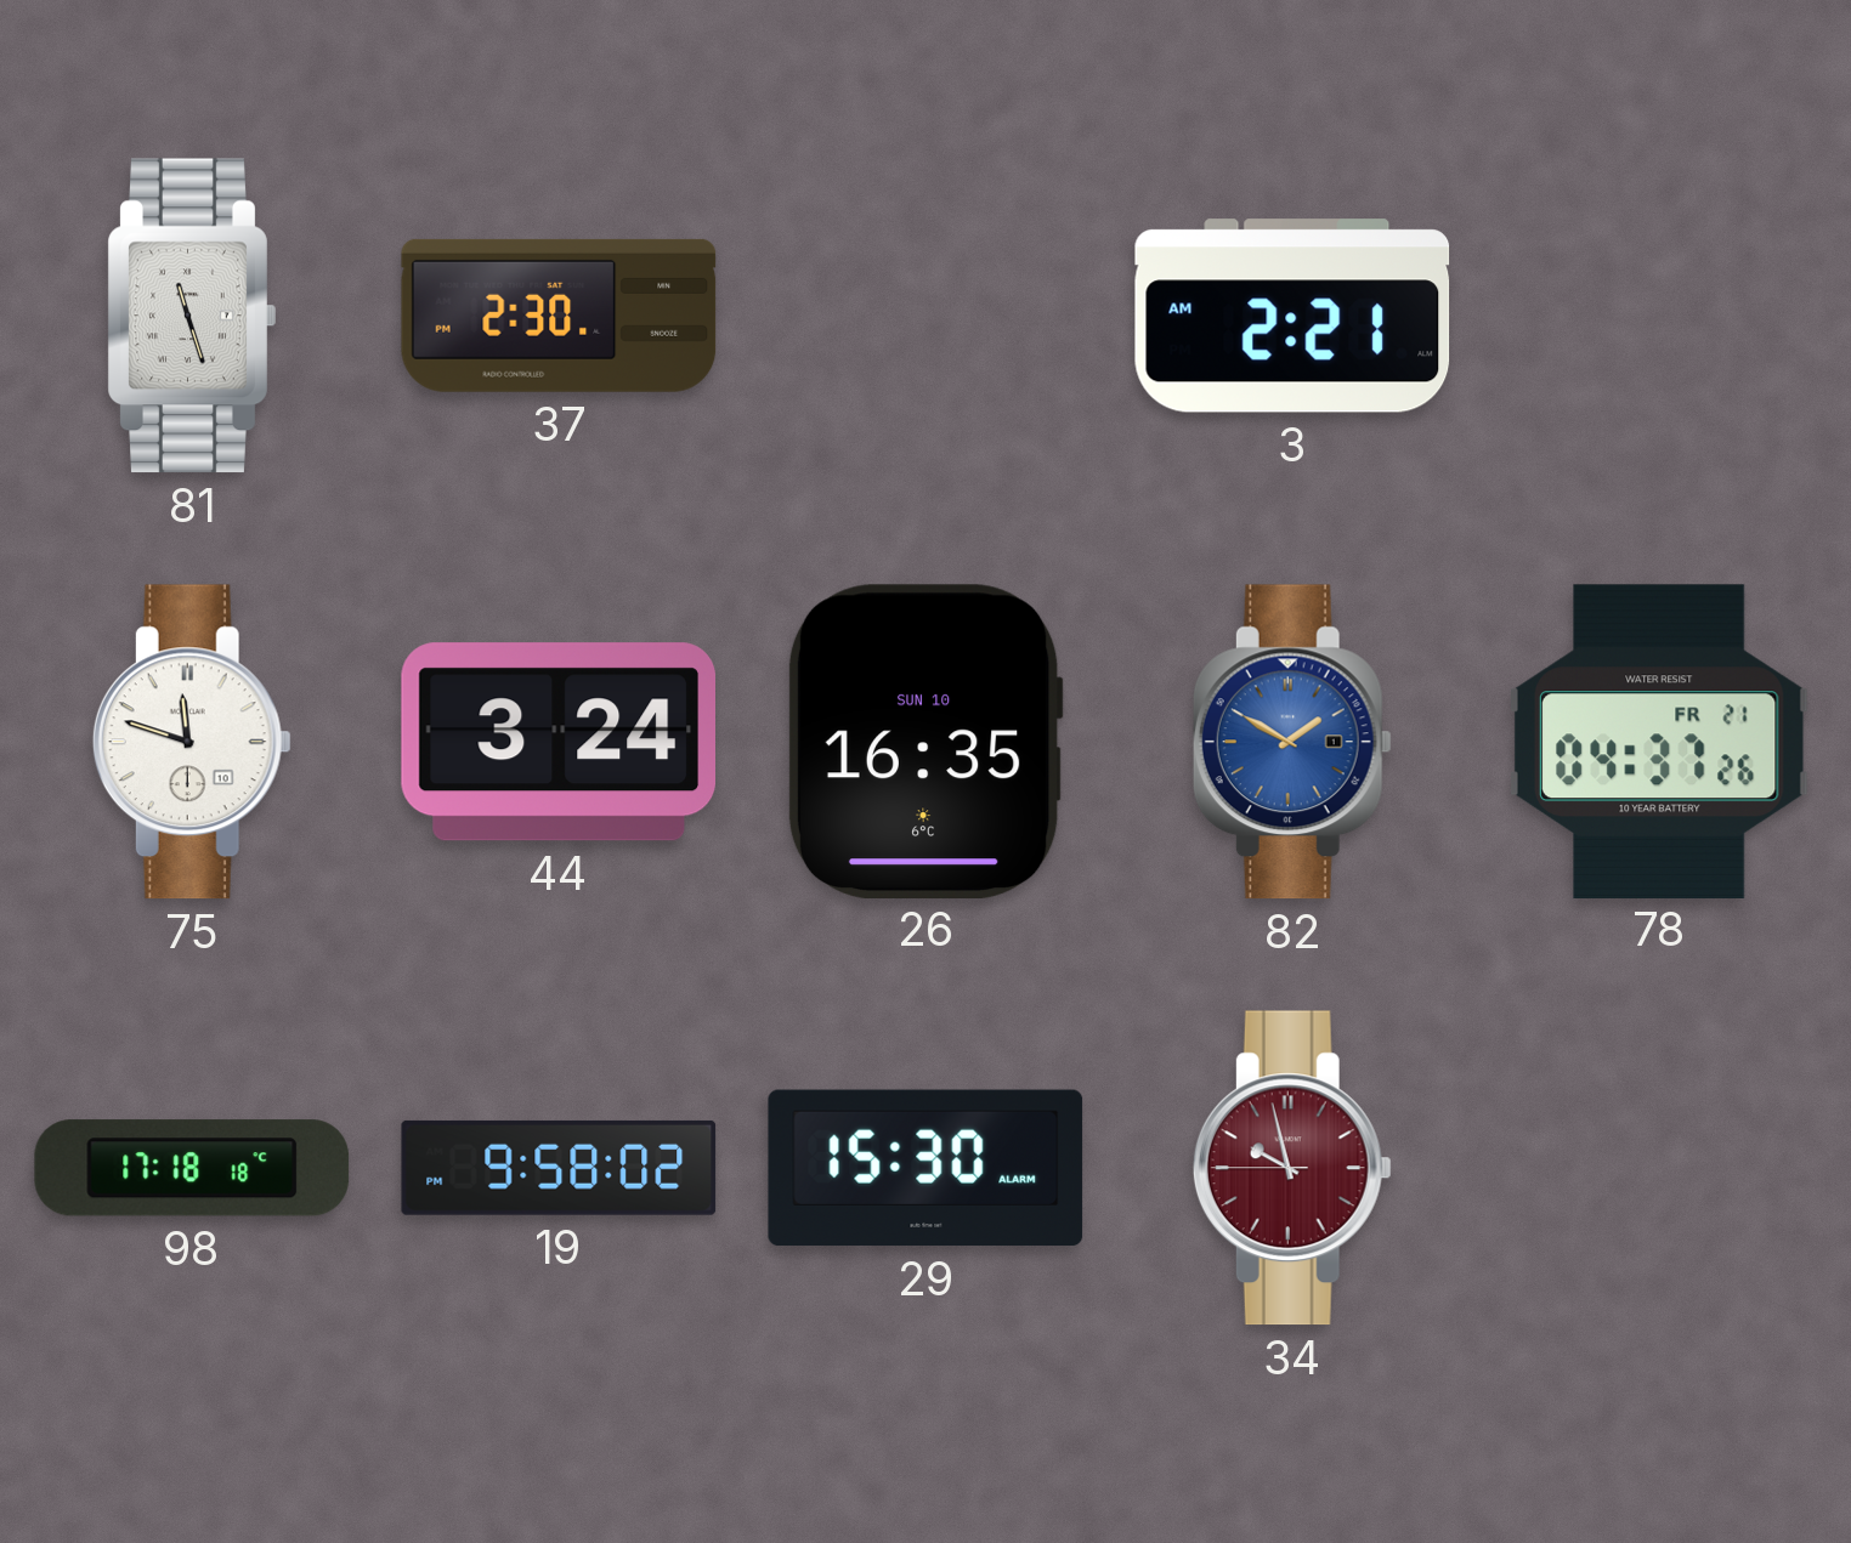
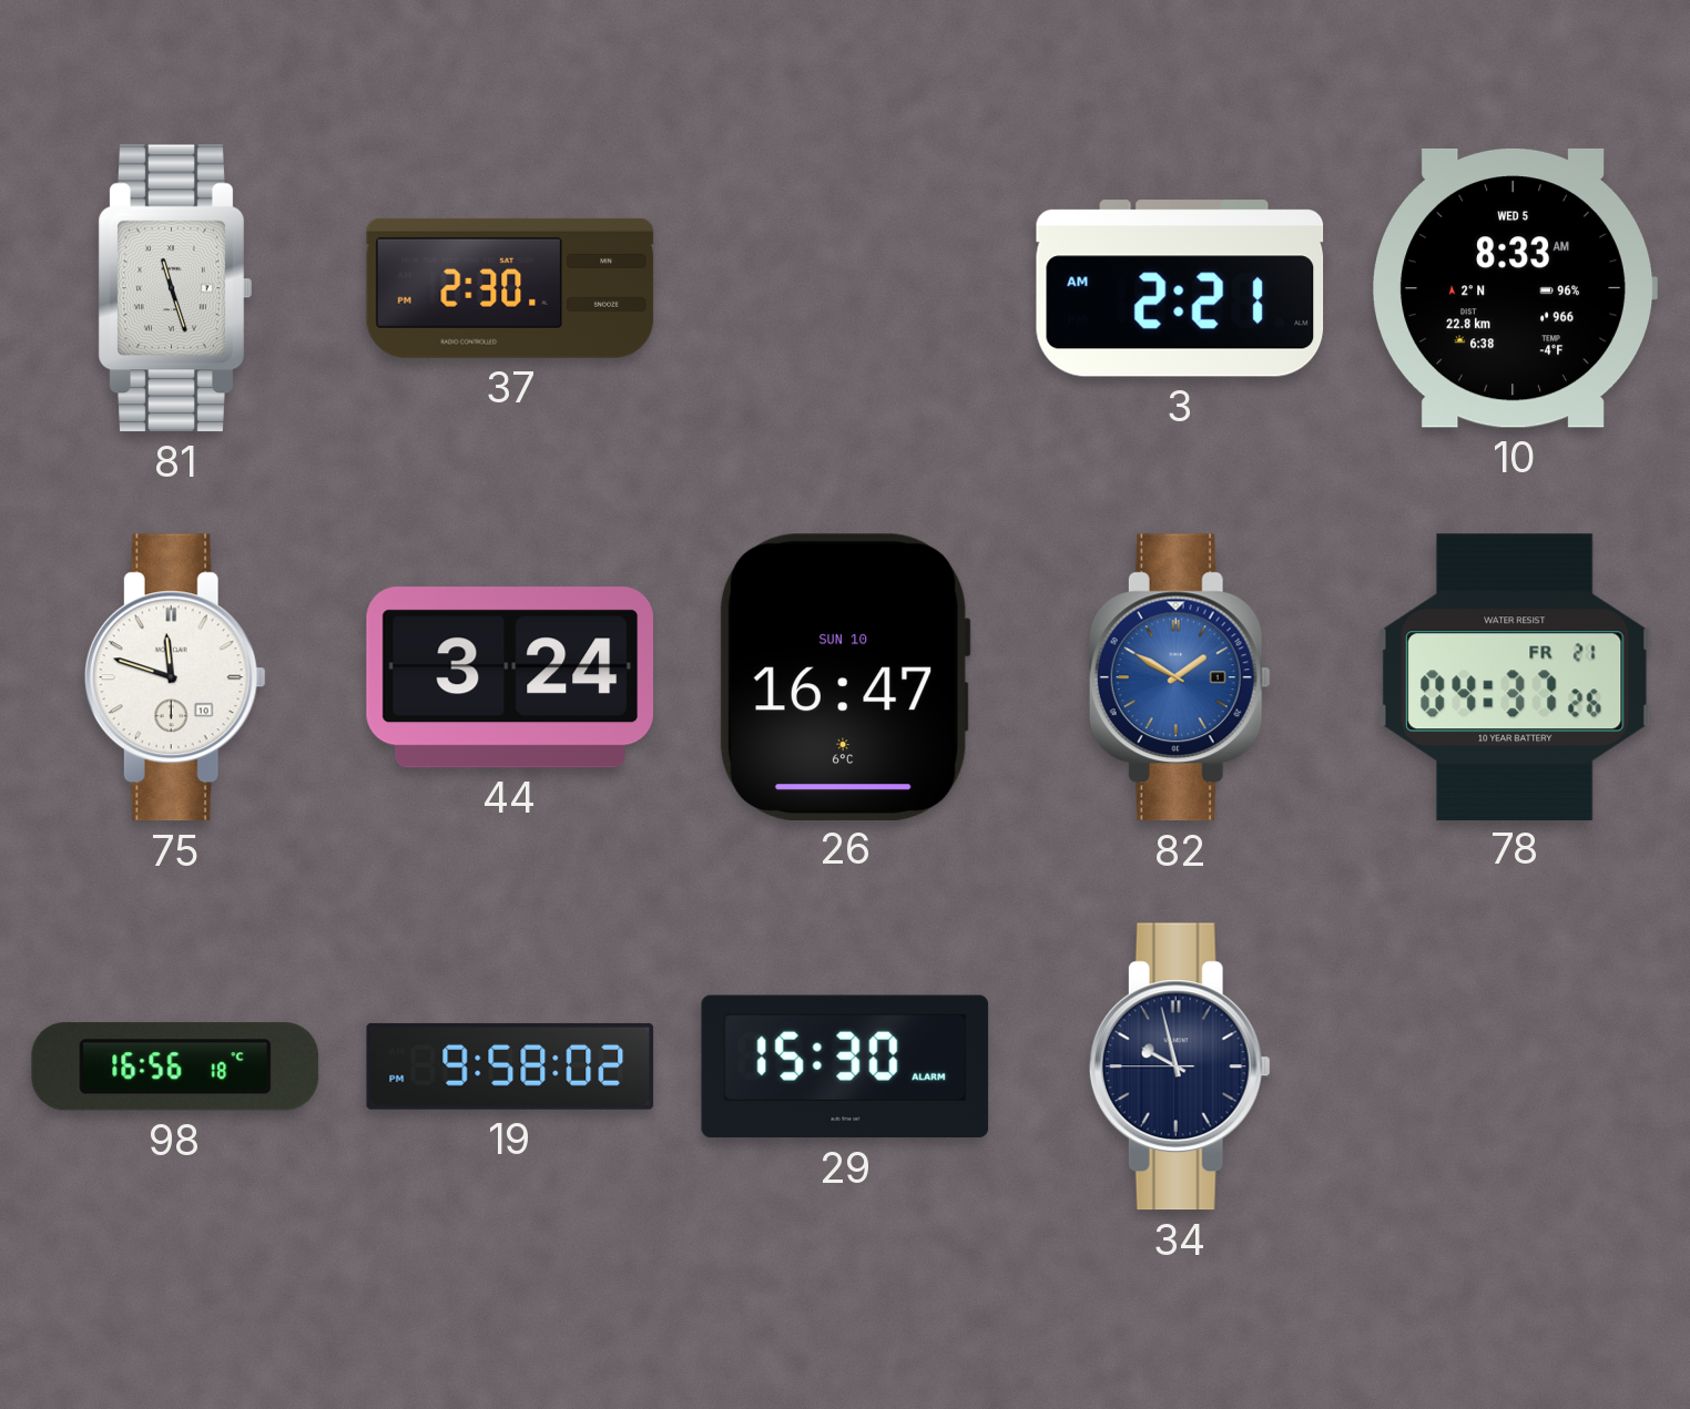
10: none -> 8:33
26: 16:35 -> 16:47
98: 17:18 -> 16:56
34 dial: burgundy -> navy
